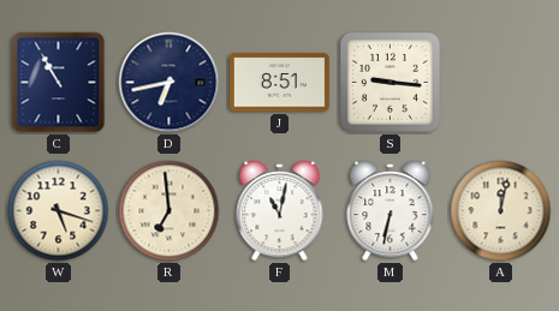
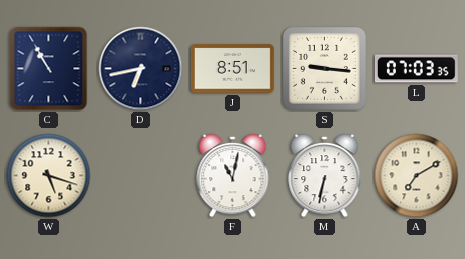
L: none -> 07:03
R: 6:59 -> none
A: 12:02 -> 7:10
